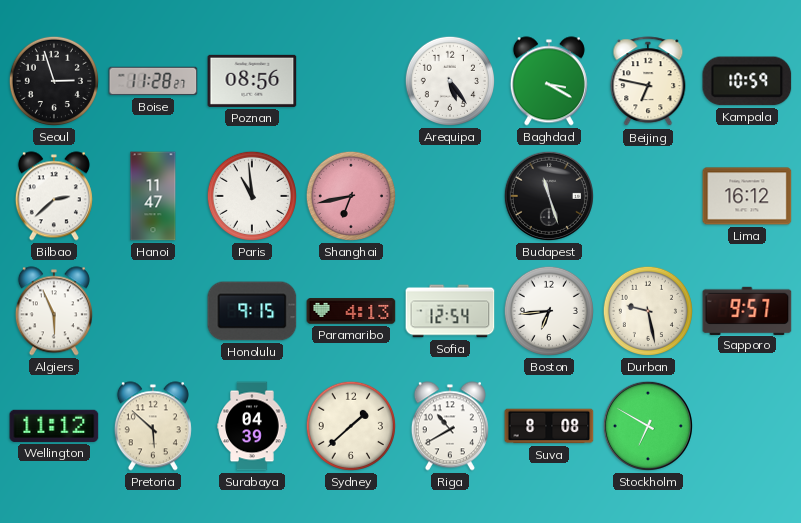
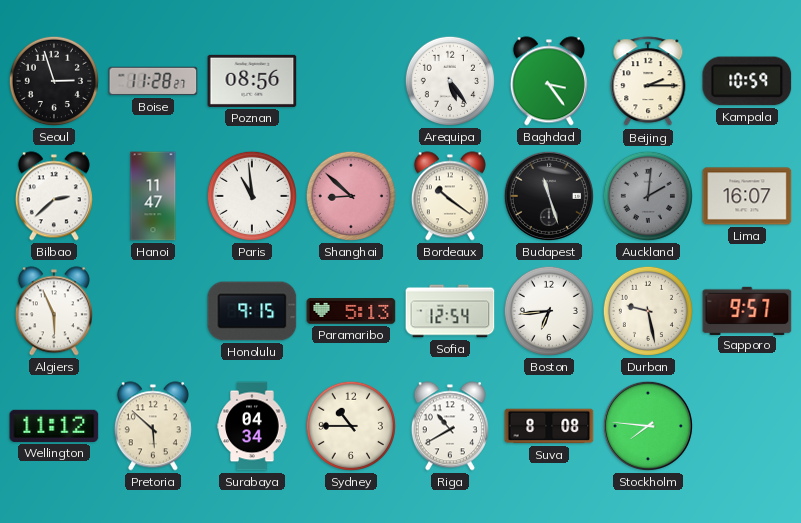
Baghdad: 3:20 -> 3:24
Beijing: 6:47 -> 2:15
Shanghai: 6:43 -> 8:52
Bordeaux: none -> 10:21
Auckland: none -> 2:01
Lima: 16:12 -> 16:07
Paramaribo: 4:13 -> 5:13
Surabaya: 04:39 -> 04:34
Sydney: 1:38 -> 10:45
Stockholm: 6:50 -> 7:46
